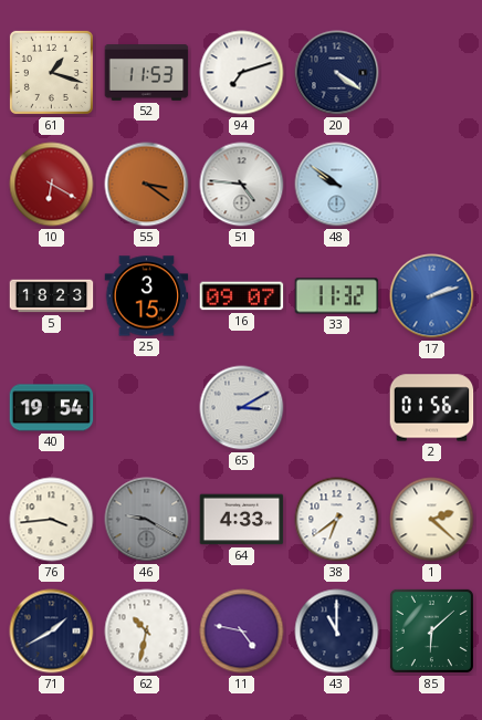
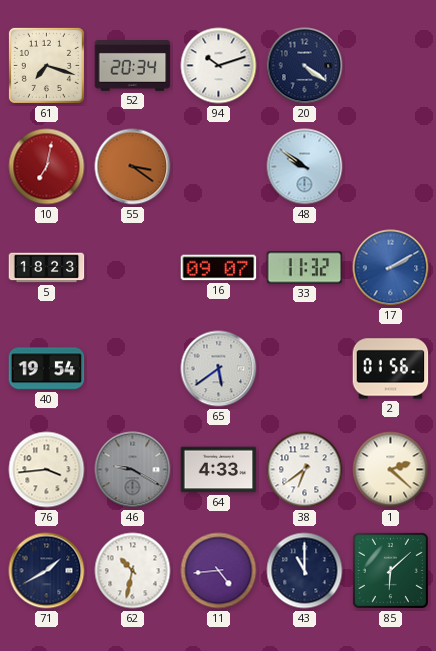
61: 1:18 -> 7:18
52: 11:53 -> 20:34
94: 7:12 -> 10:12
10: 6:20 -> 7:02
51: 4:46 -> none
25: 3:15 -> none
17: 2:12 -> 2:10
65: 3:10 -> 5:39
11: 4:47 -> 4:44
